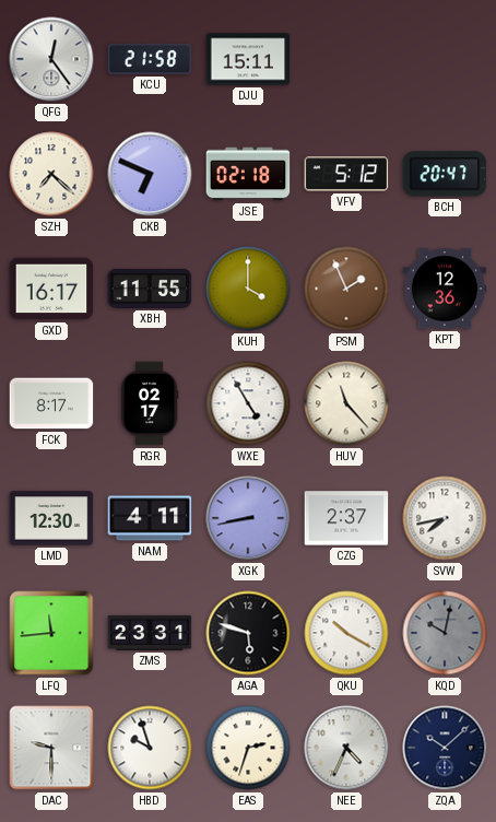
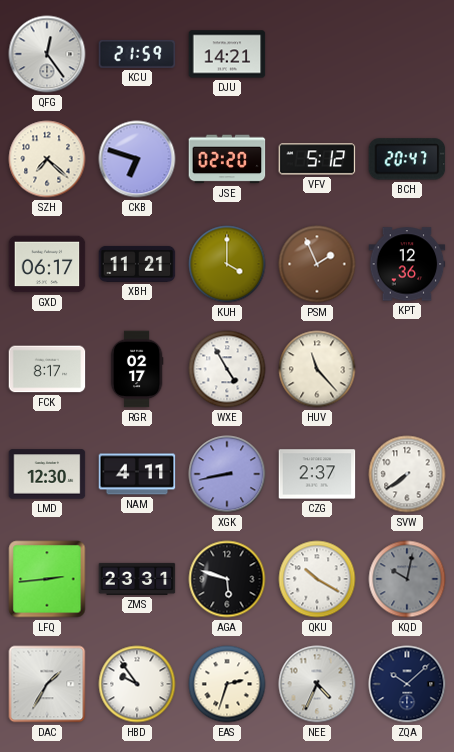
KCU: 21:58 -> 21:59
DJU: 15:11 -> 14:21
CKB: 6:49 -> 6:48
JSE: 02:18 -> 02:20
GXD: 16:17 -> 06:17
XBH: 11:55 -> 11:21
SVW: 7:43 -> 7:39
LFQ: 11:44 -> 2:44
DAC: 9:30 -> 1:35
HBD: 9:57 -> 9:54
